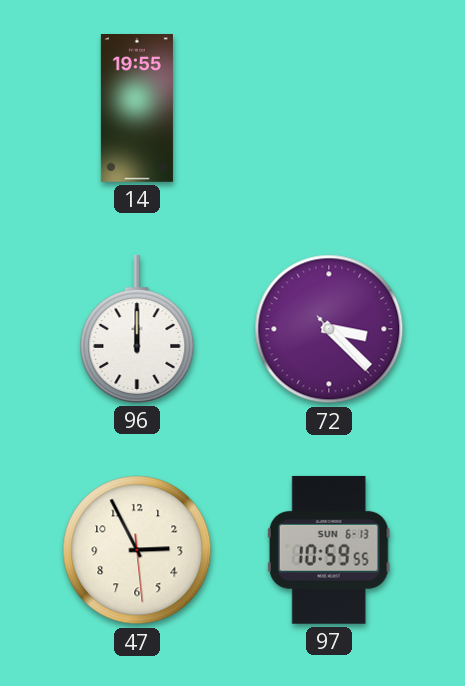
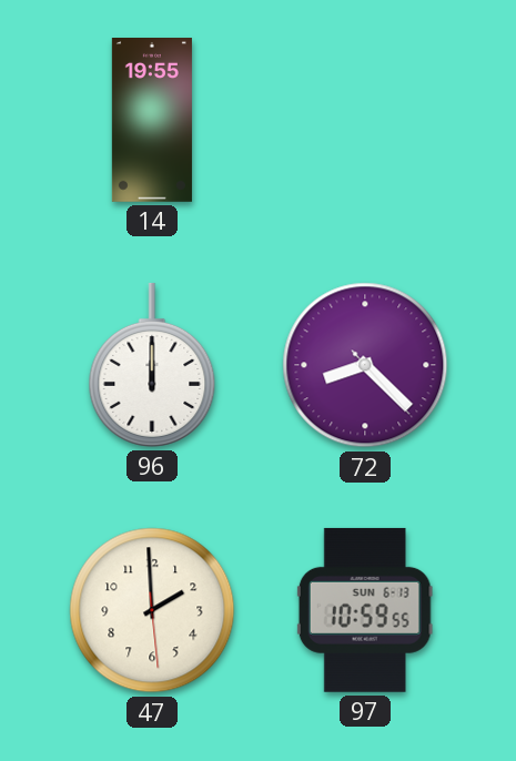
72: 3:22 -> 8:22
47: 2:55 -> 1:59
